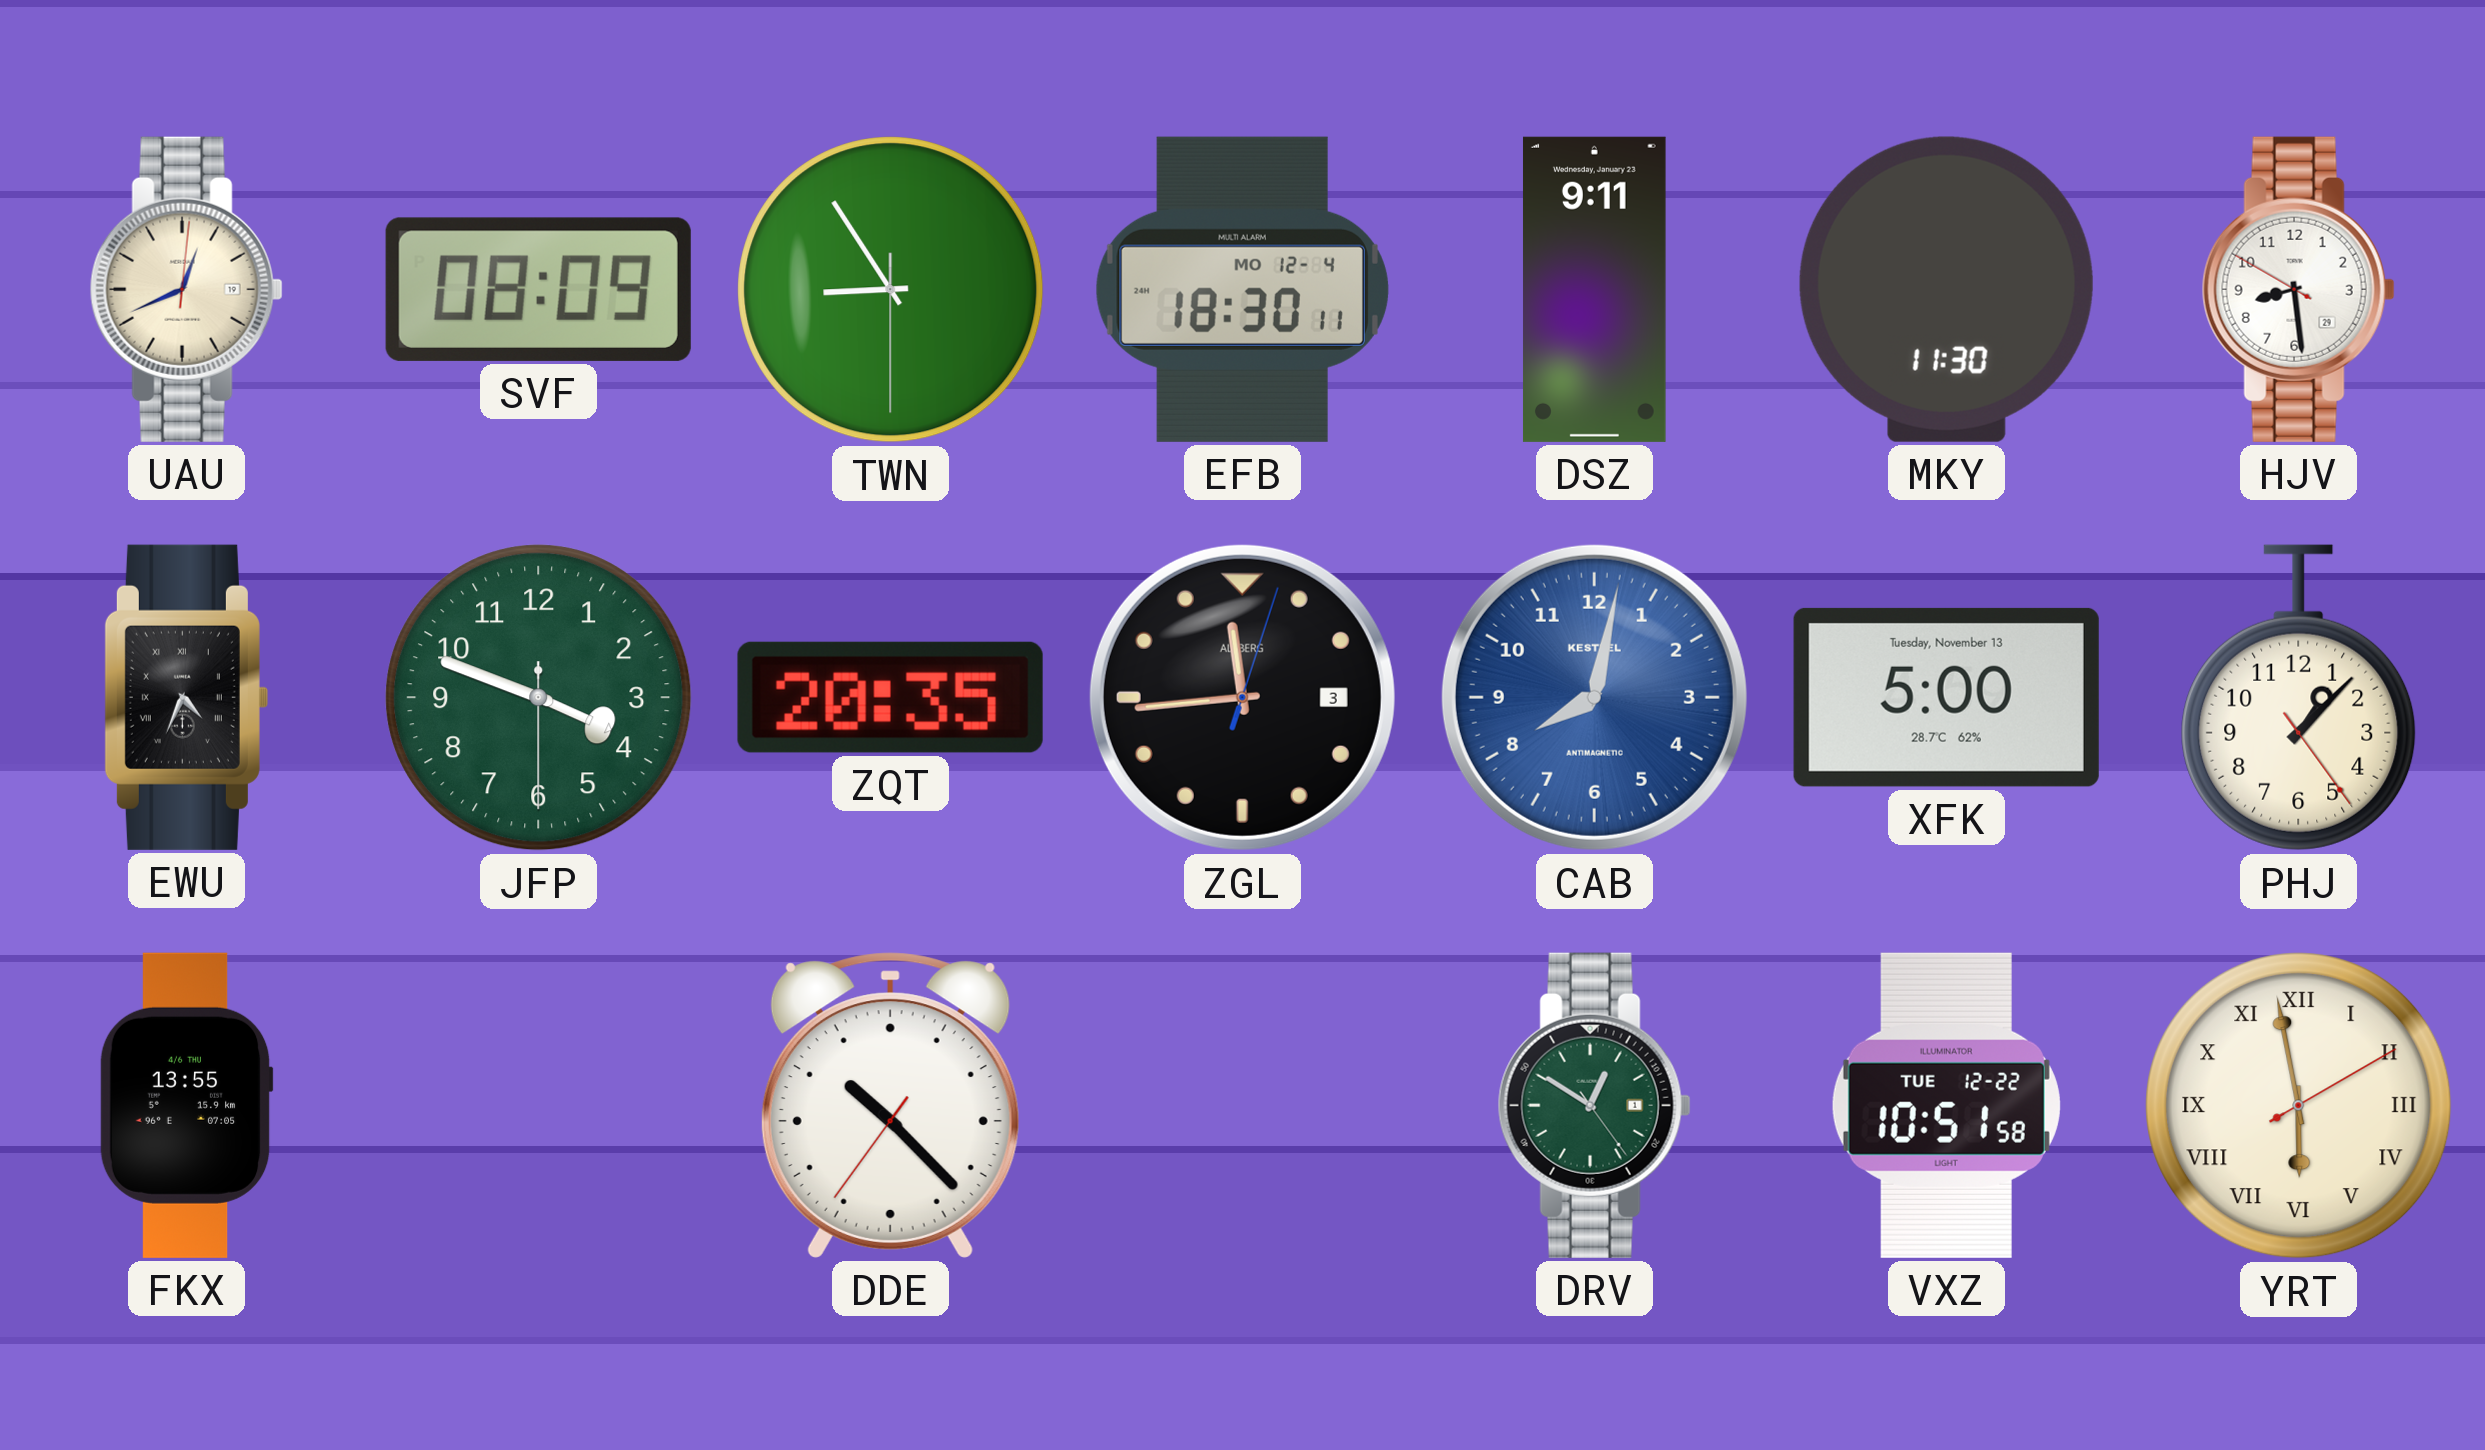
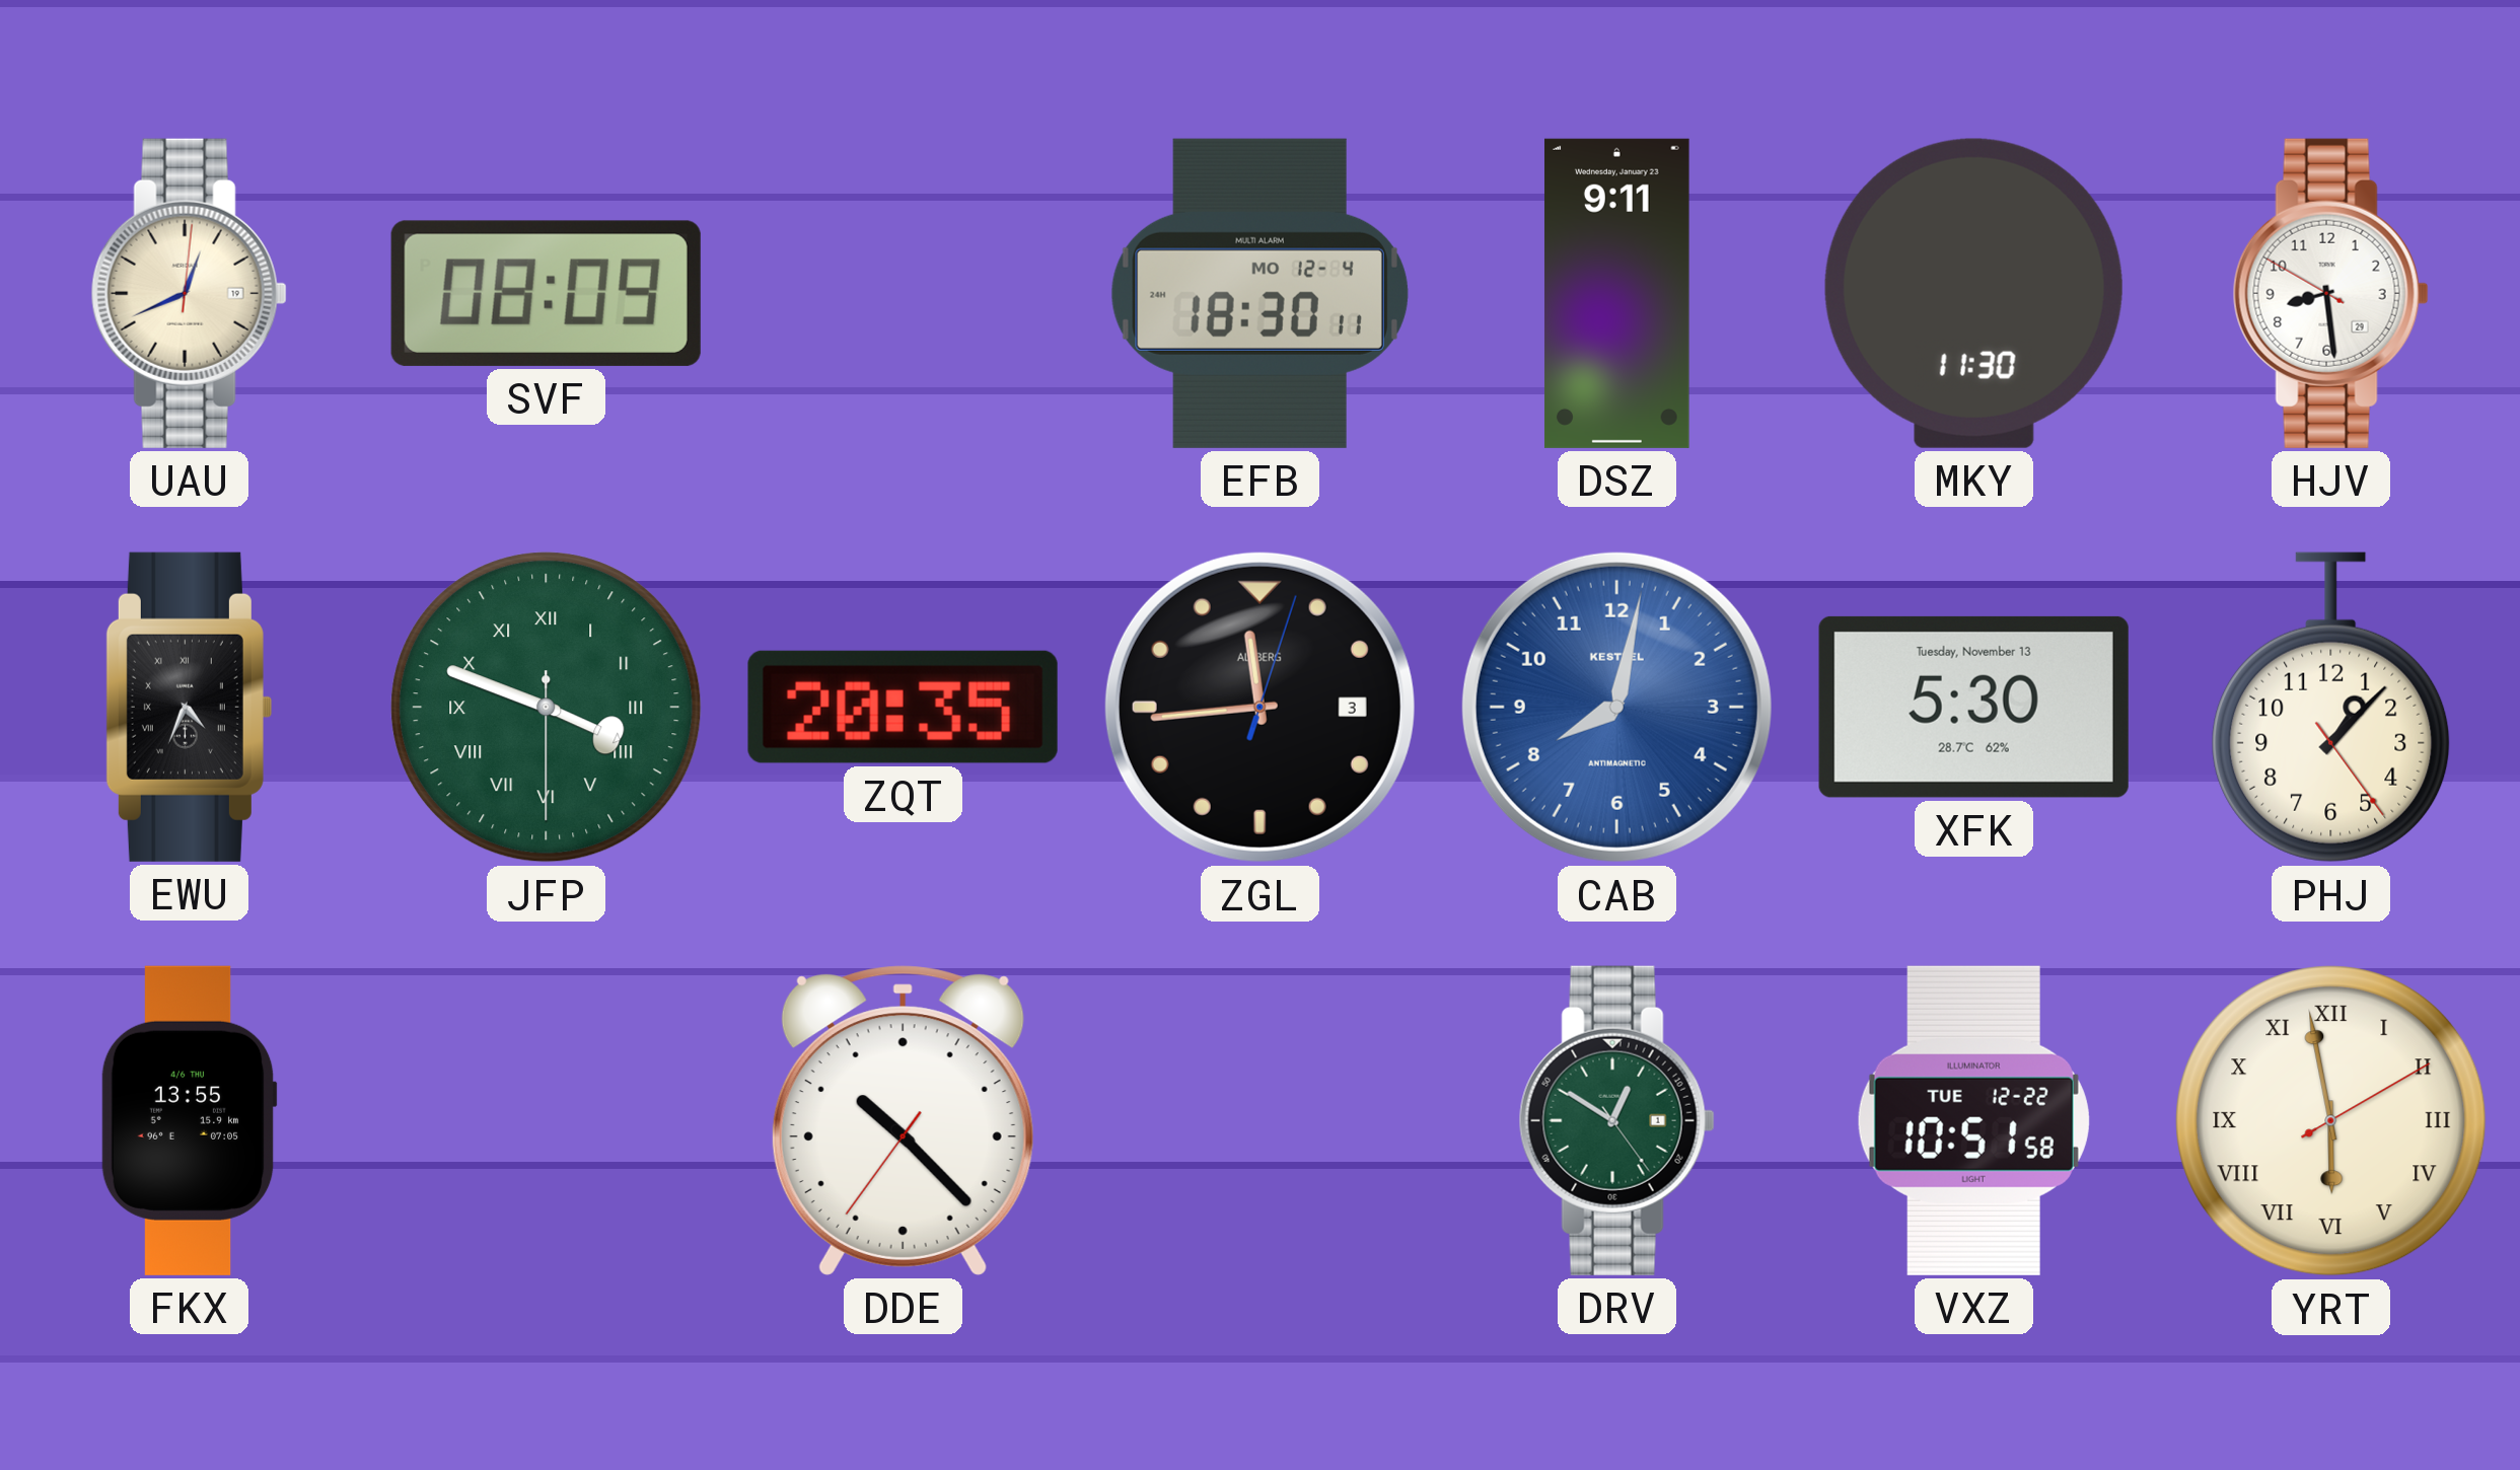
TWN: 8:54 -> none
JFP numerals: Arabic -> Roman
XFK: 5:00 -> 5:30
